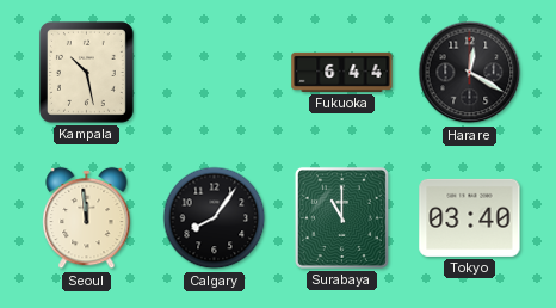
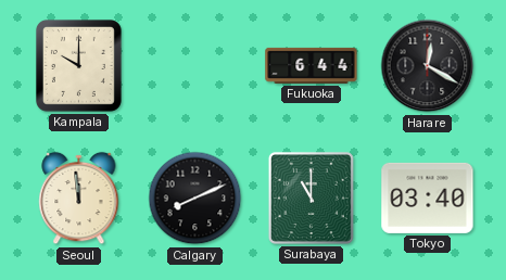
Kampala: 10:28 -> 10:00
Calgary: 8:06 -> 8:11
